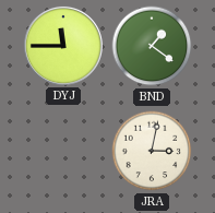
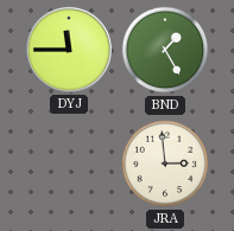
BND: 1:21 -> 1:25
JRA: 3:02 -> 2:59
